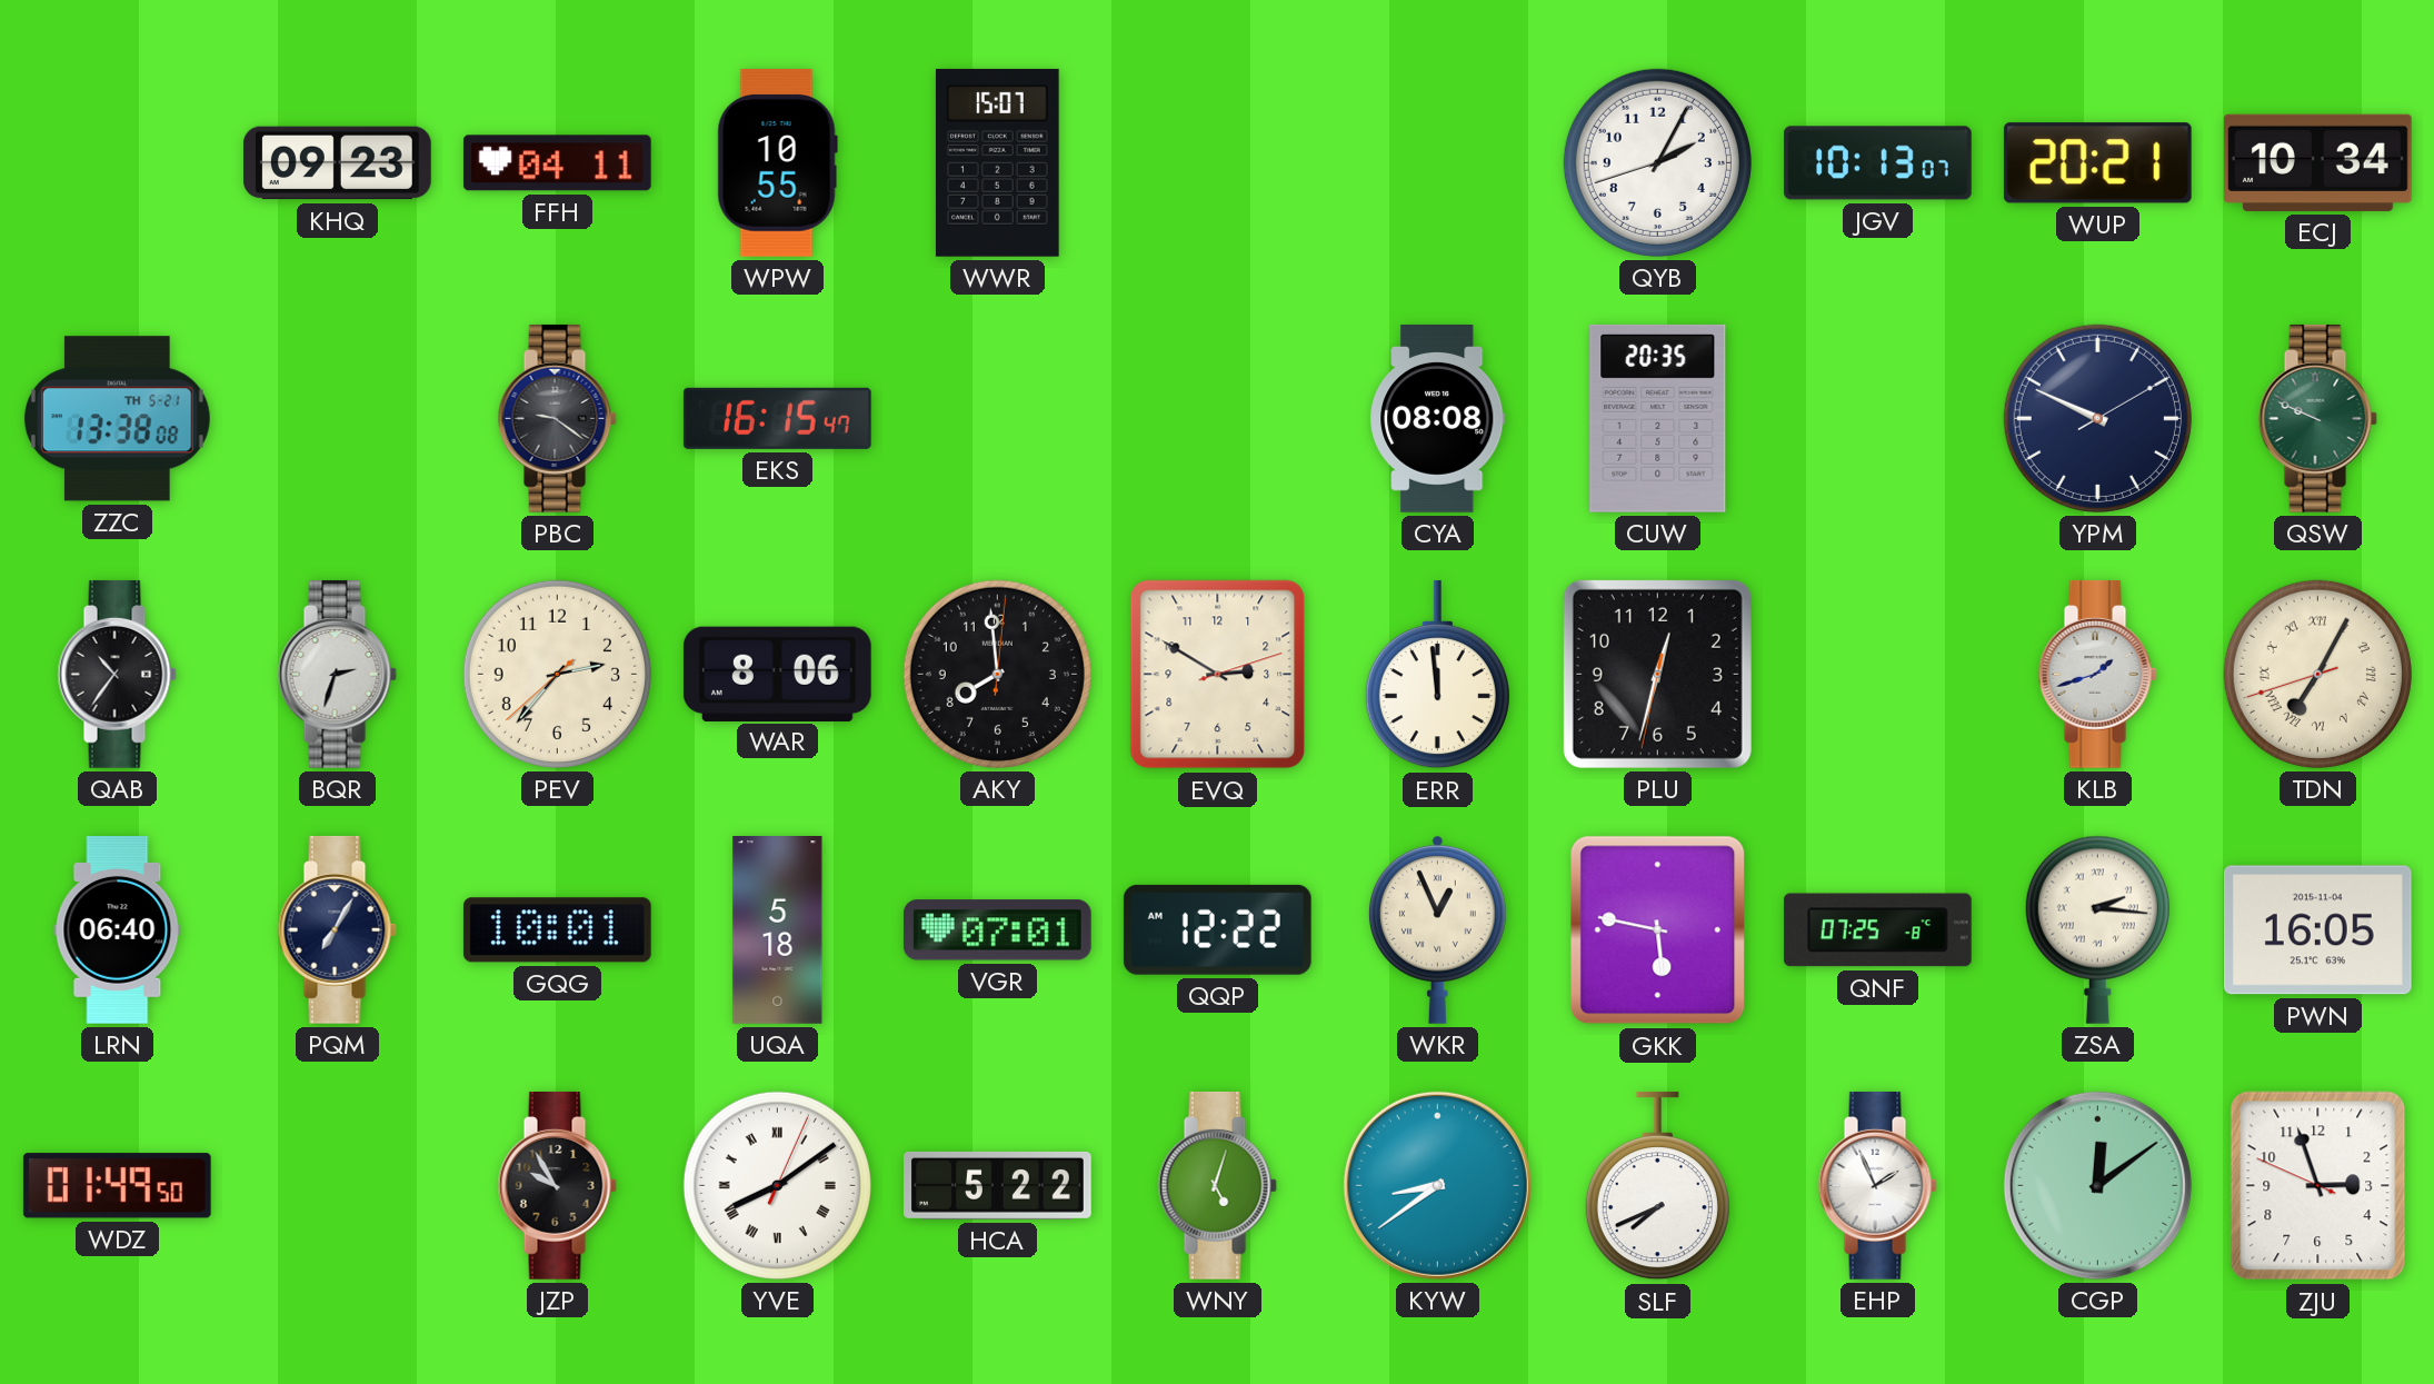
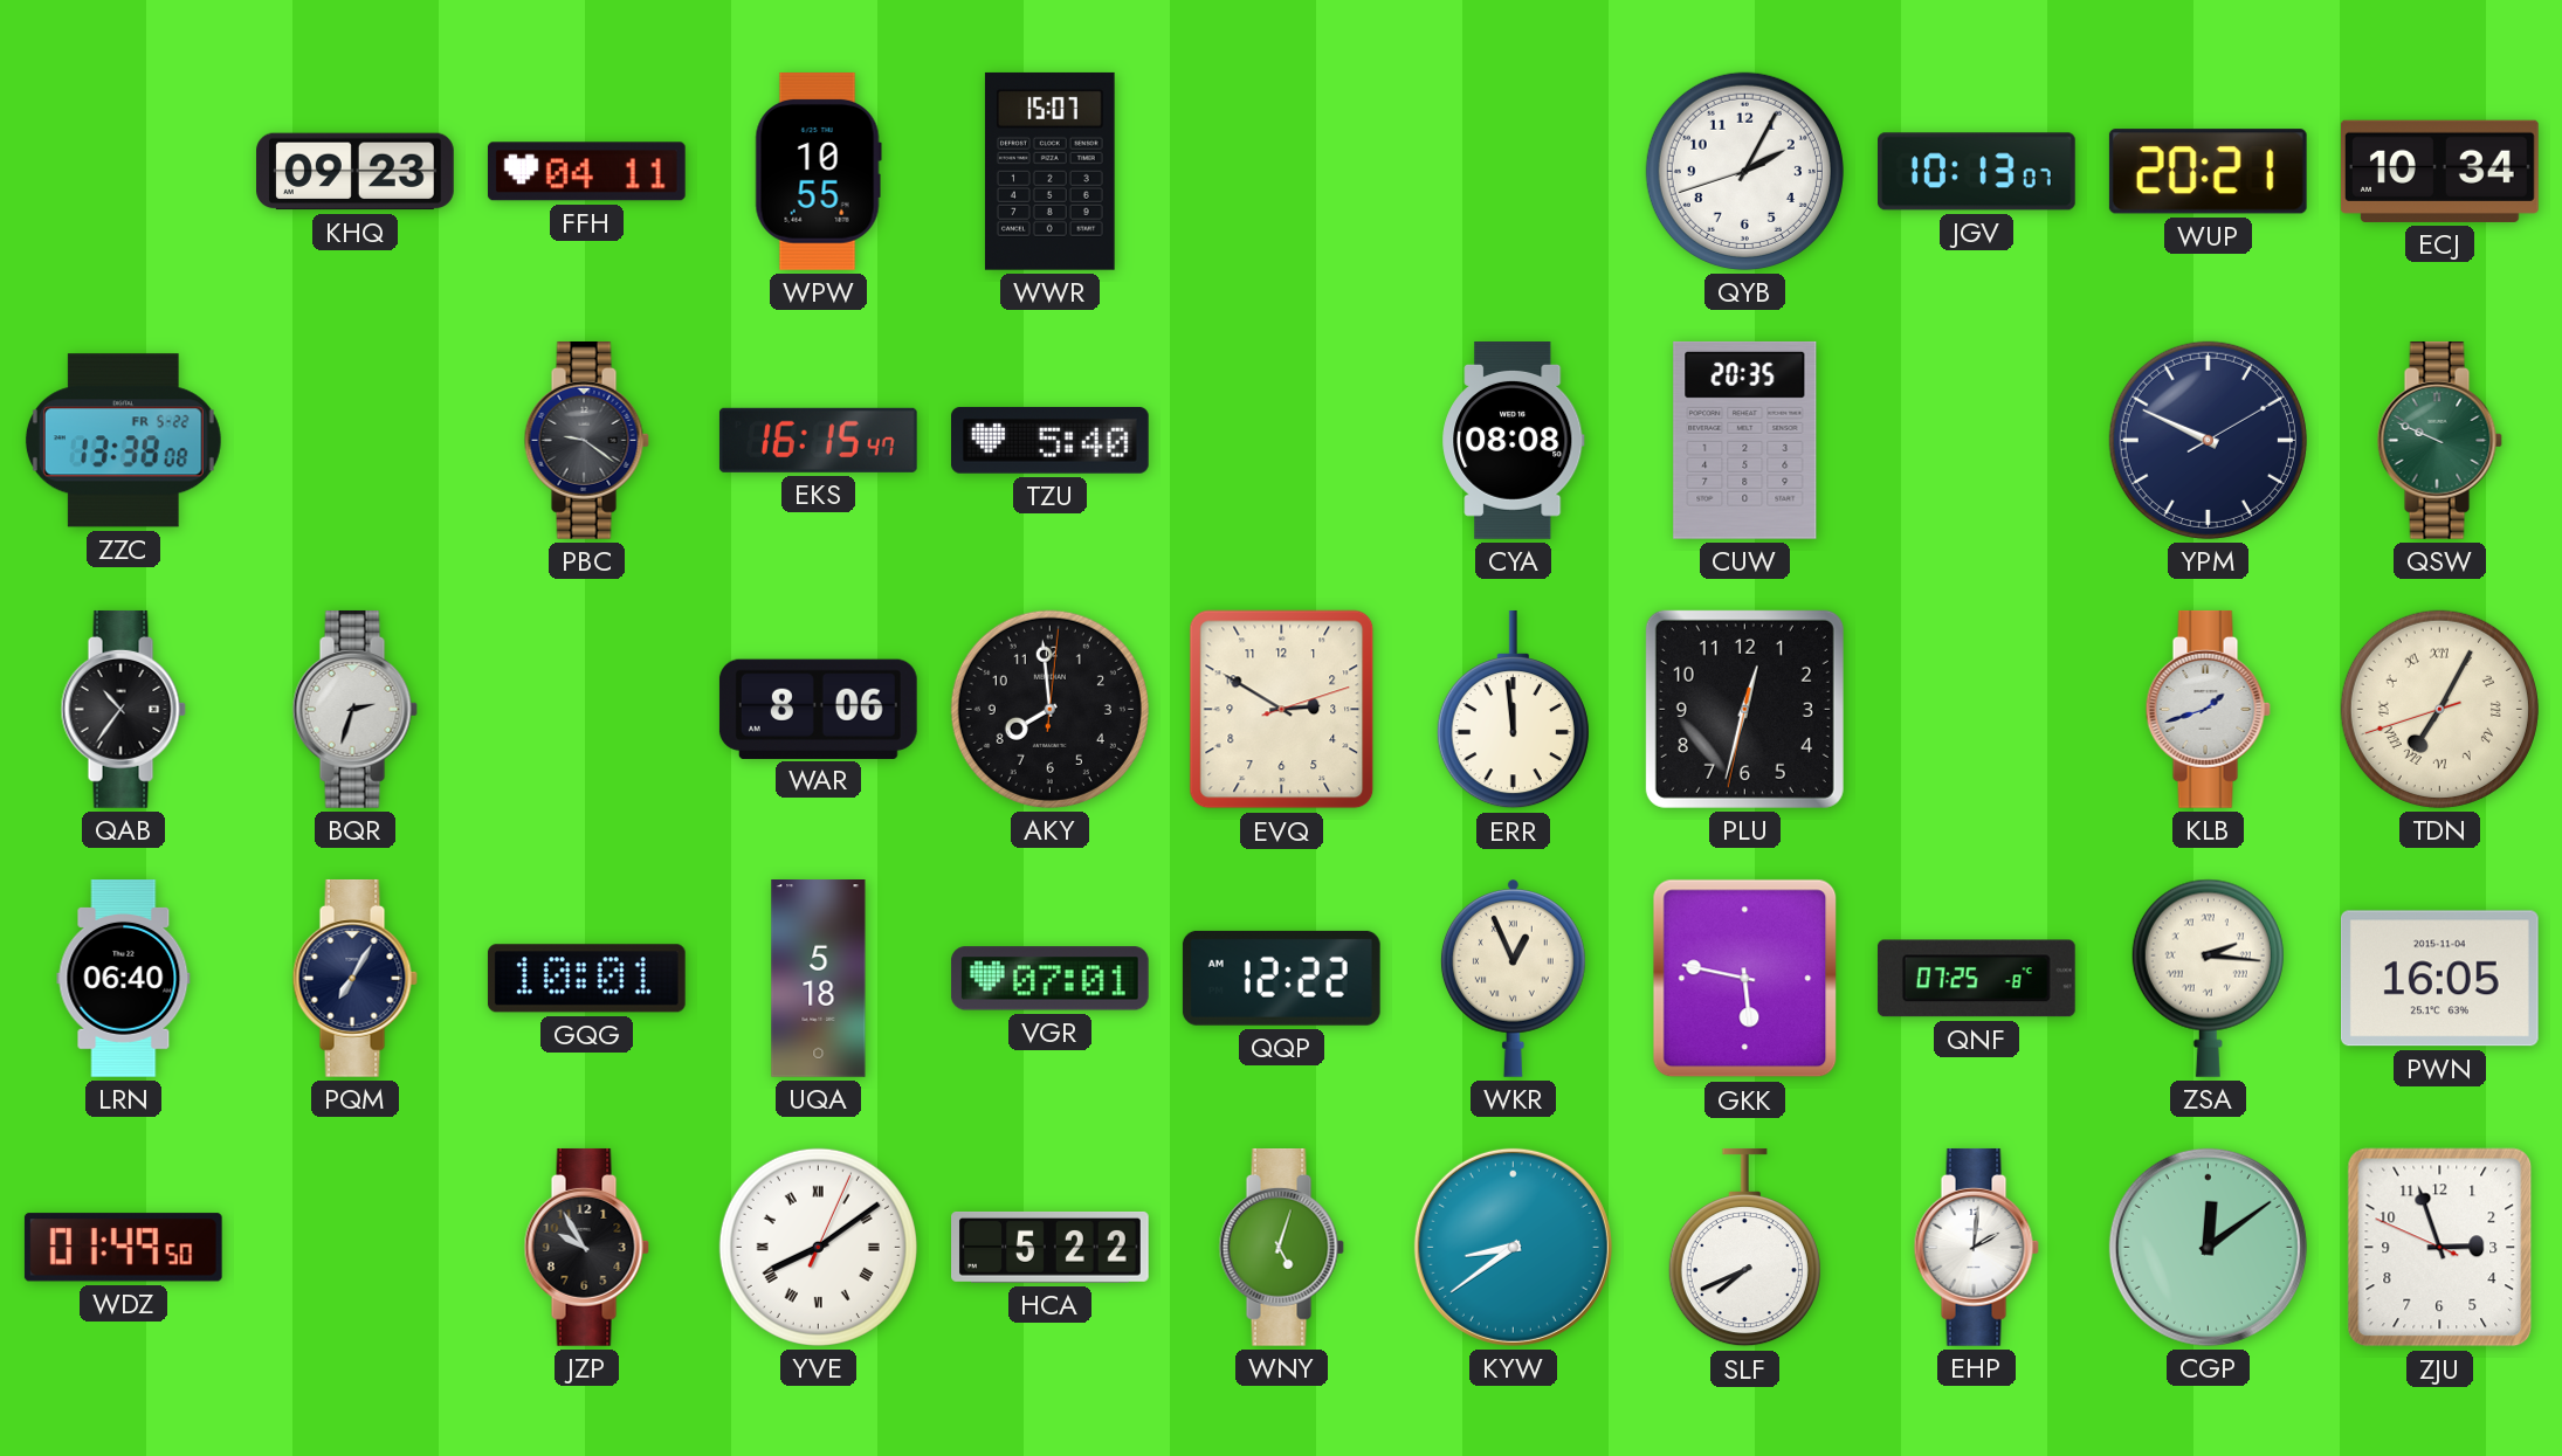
ZZC date: TH 5-21 -> FR 5-22
TZU: none -> 5:40
PEV: 2:36 -> none
EHP: 1:56 -> 2:01
